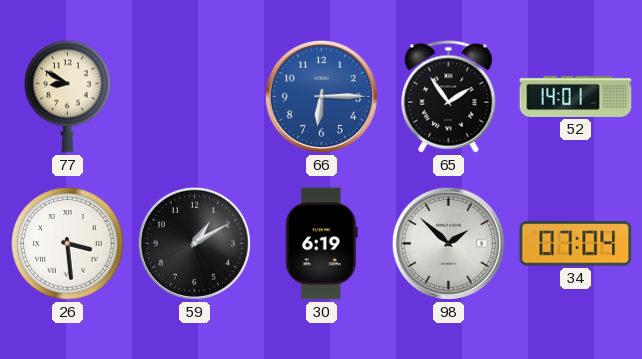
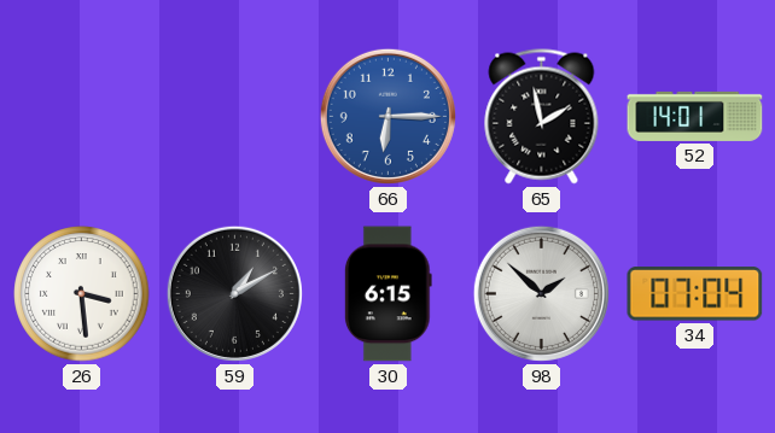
77: 8:50 -> none
65: 1:54 -> 1:58
30: 6:19 -> 6:15
